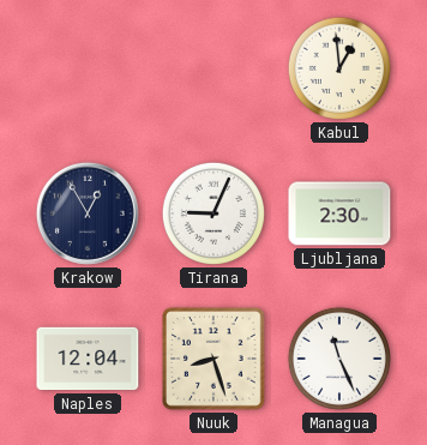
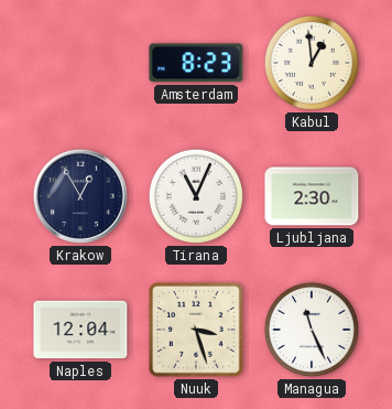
Amsterdam: none -> 8:23
Tirana: 9:04 -> 11:04
Nuuk: 8:27 -> 3:27
